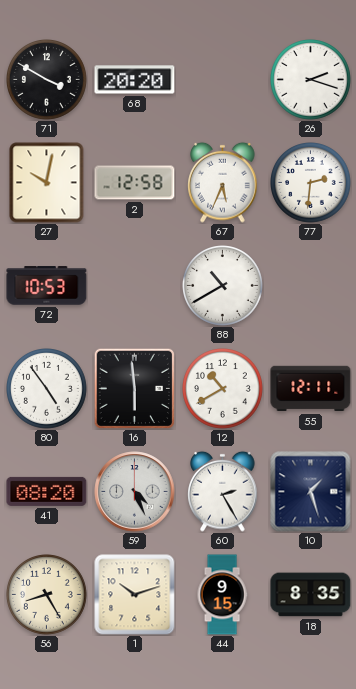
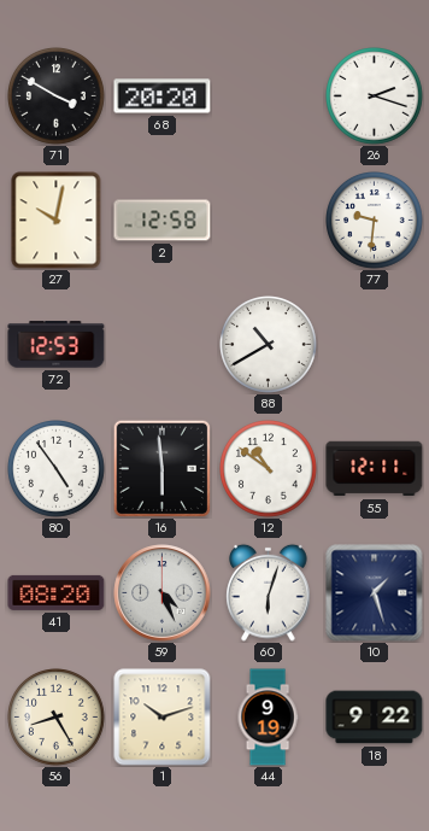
67: 5:34 -> none
77: 2:31 -> 9:31
72: 10:53 -> 12:53
12: 10:40 -> 10:51
60: 2:25 -> 6:03
44: 9:15 -> 9:19
18: 8:35 -> 9:22
